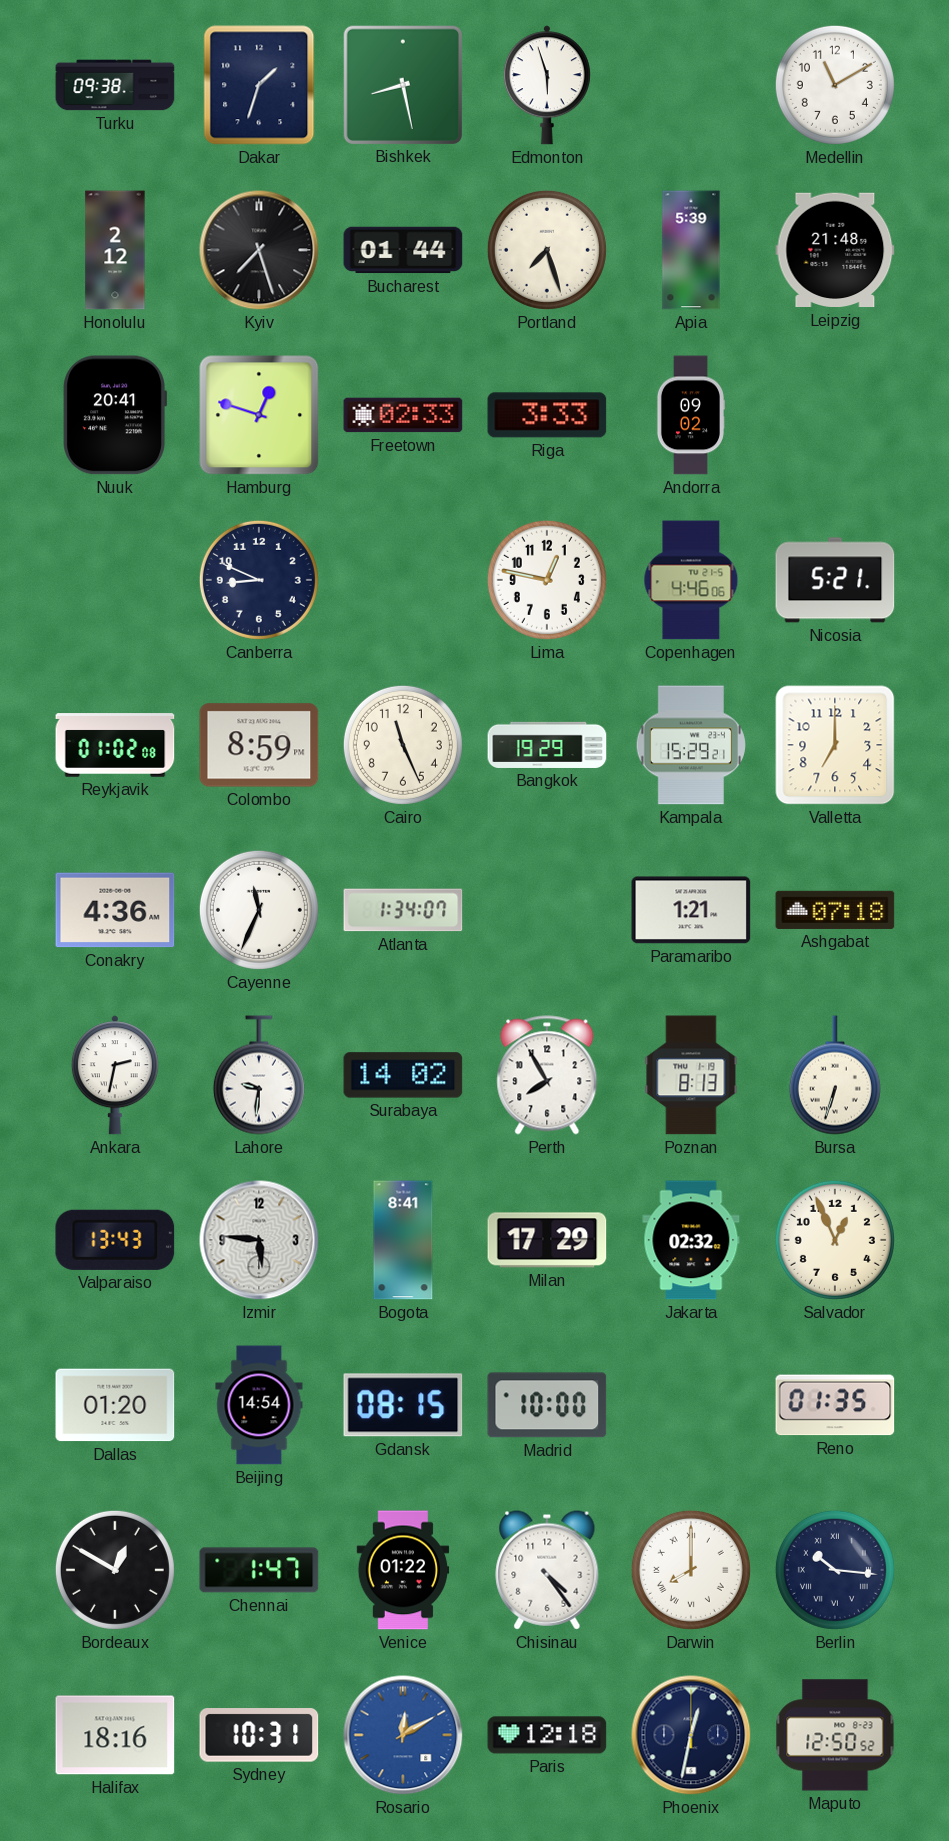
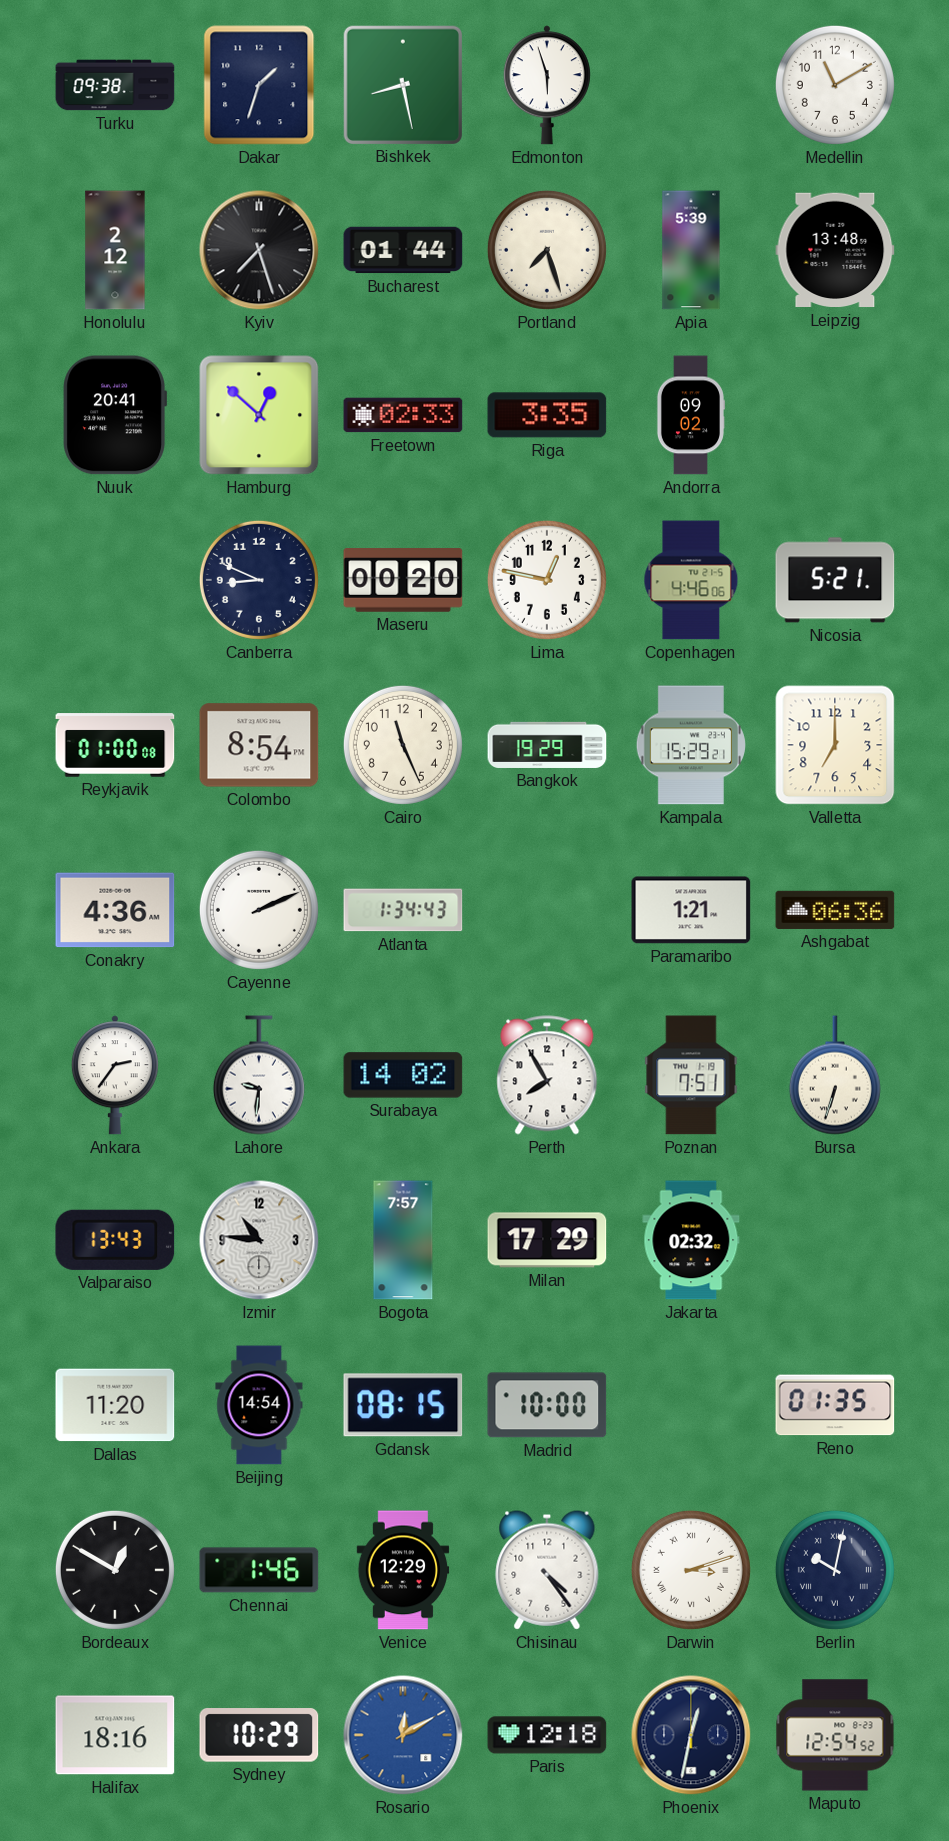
Leipzig: 21:48 -> 13:48
Hamburg: 12:48 -> 12:52
Riga: 3:33 -> 3:35
Maseru: none -> 00:20
Reykjavik: 01:02 -> 01:00
Colombo: 8:59 -> 8:54
Cayenne: 11:34 -> 2:11
Atlanta: 1:34:07 -> 1:34:43
Ashgabat: 07:18 -> 06:36
Ankara: 2:32 -> 2:36
Poznan: 8:13 -> 7:51
Izmir: 5:46 -> 10:46
Bogota: 8:41 -> 7:57
Salvador: 12:56 -> none
Dallas: 01:20 -> 11:20
Chennai: 1:47 -> 1:46
Venice: 01:22 -> 12:29
Darwin: 8:00 -> 3:12
Berlin: 10:16 -> 10:02
Sydney: 10:31 -> 10:29
Maputo: 12:50 -> 12:54
